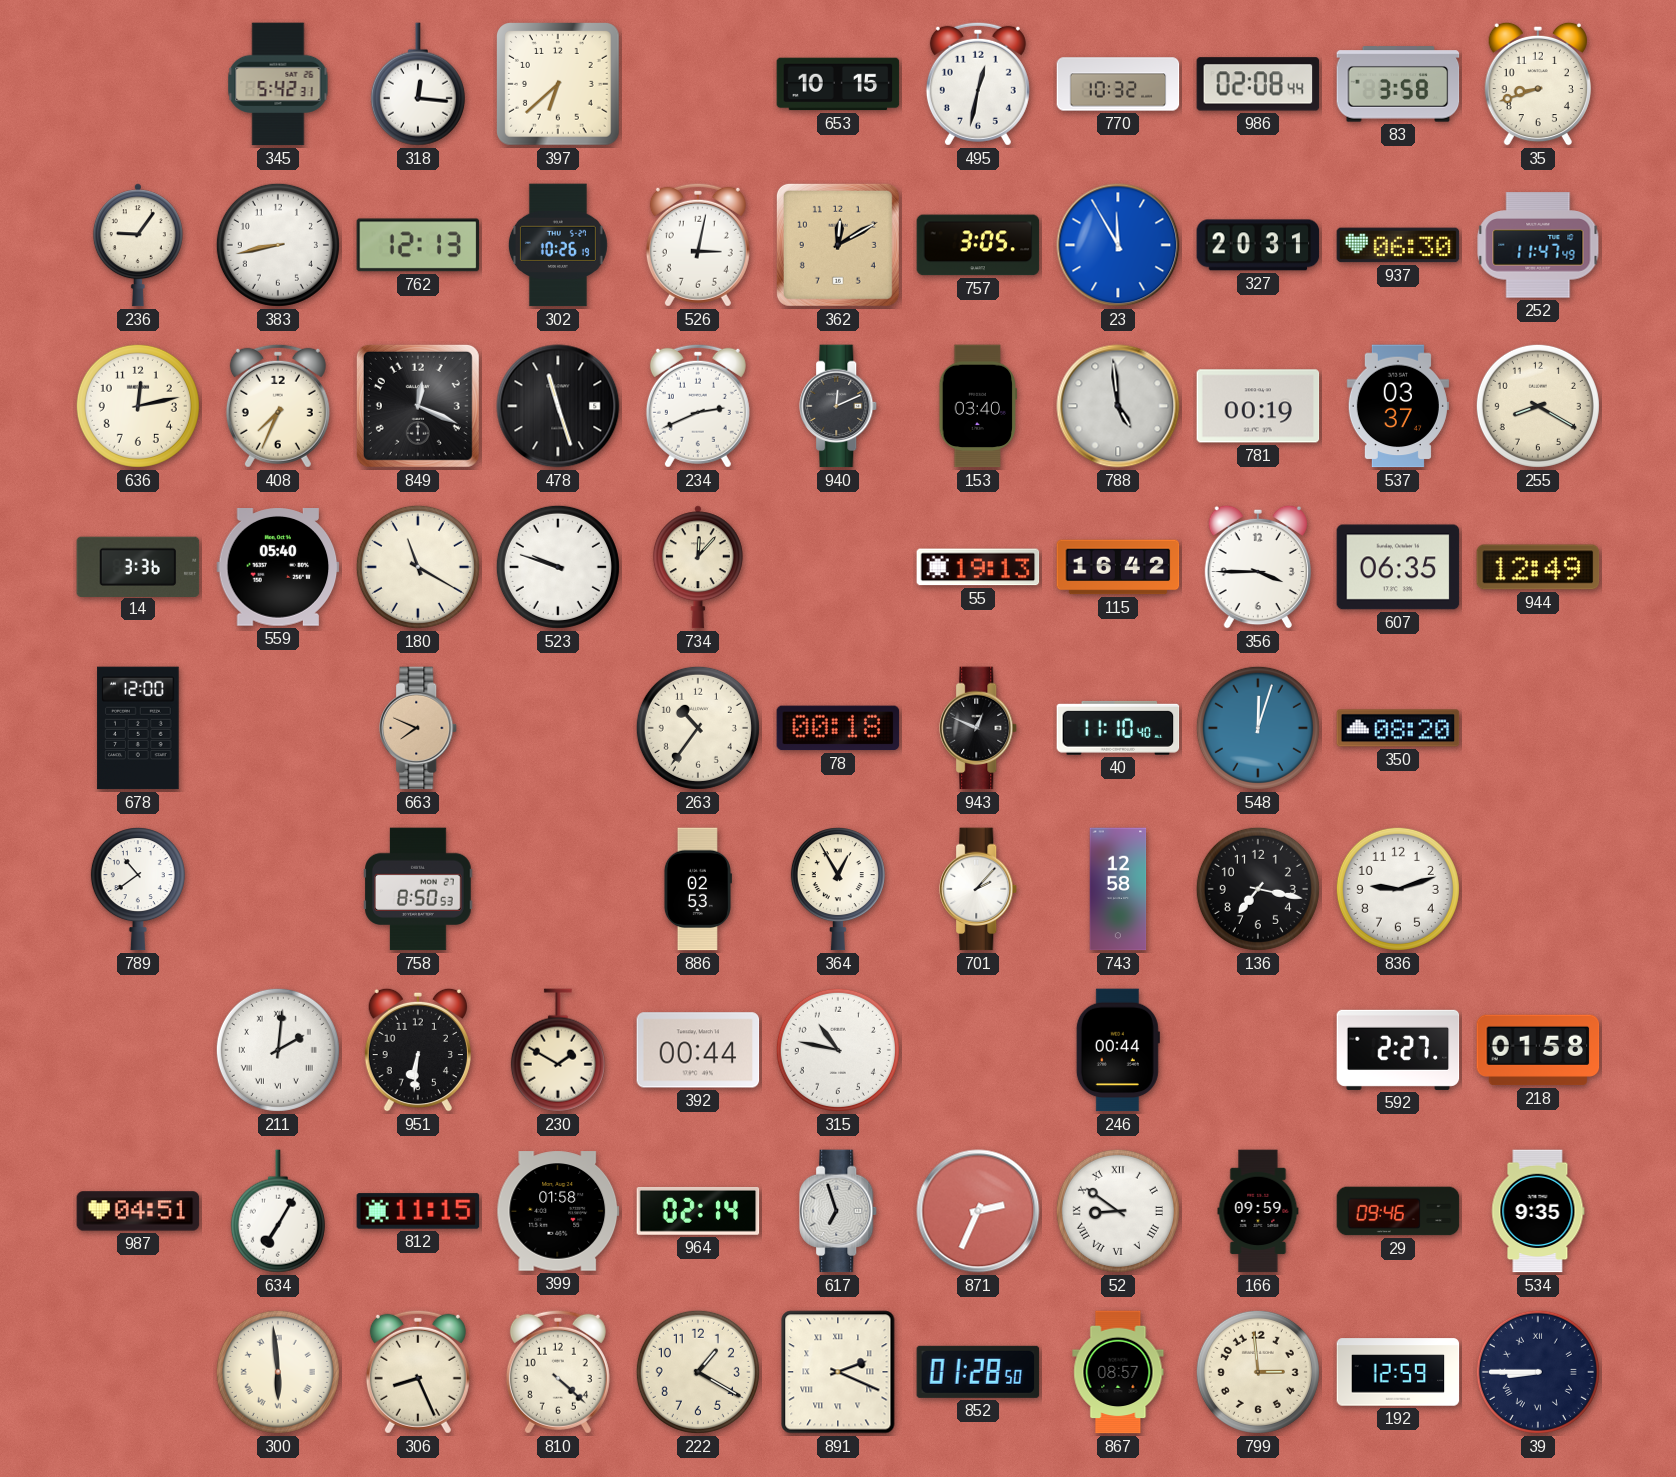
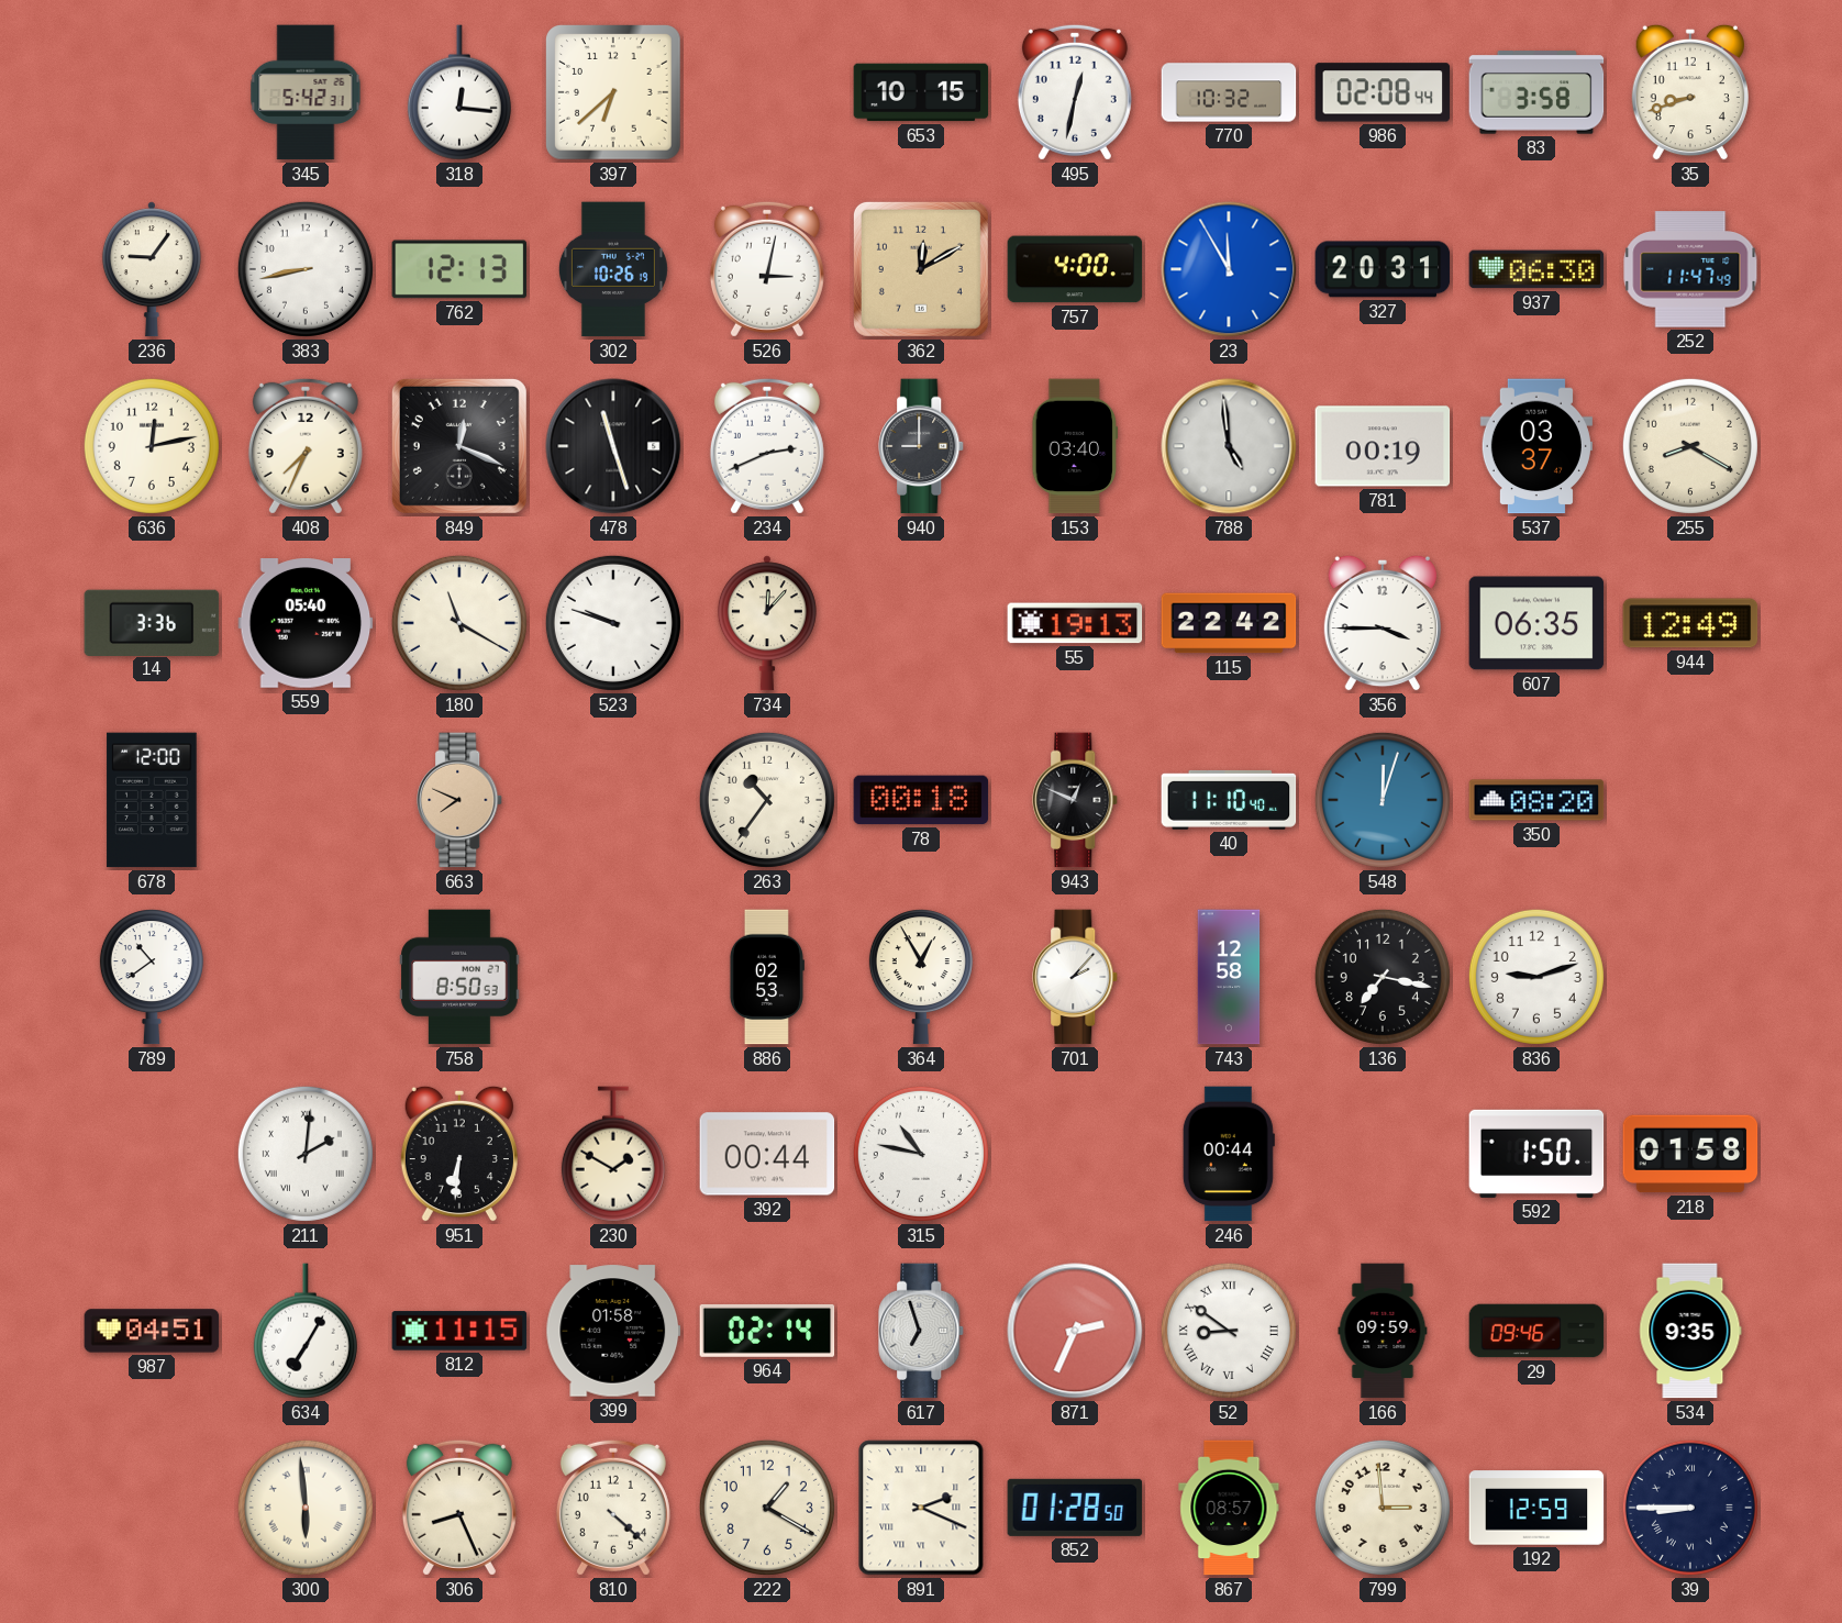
757: 3:05 -> 4:00
940: 12:11 -> 9:00
115: 16:42 -> 22:42
592: 2:27 -> 1:50
